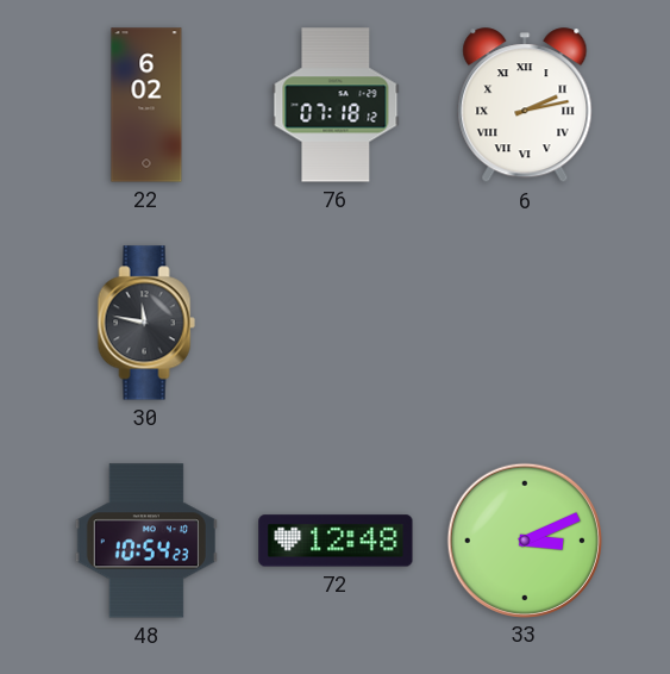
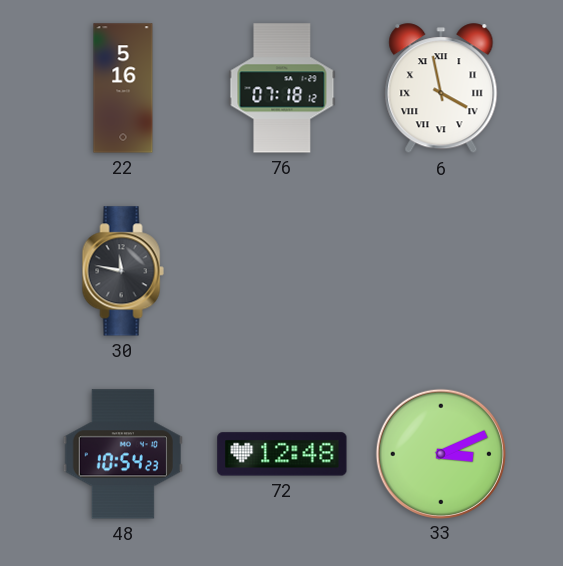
22: 6:02 -> 5:16
6: 2:13 -> 3:58
